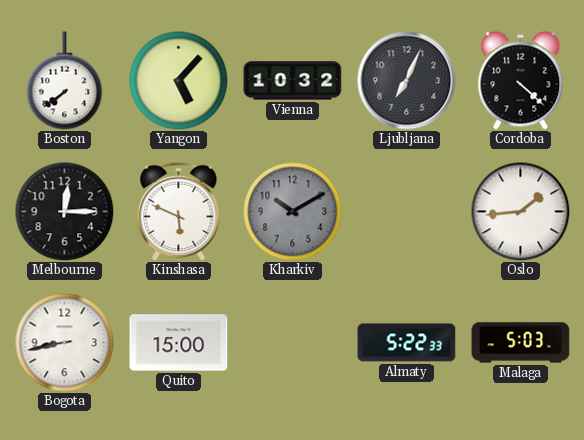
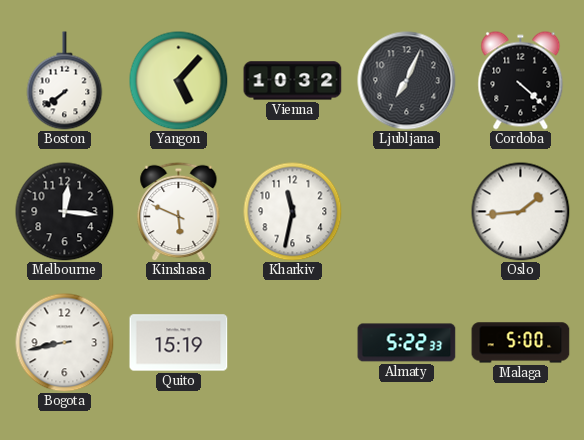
Melbourne: 12:15 -> 12:16
Kharkiv: 10:10 -> 11:32
Kharkiv dial: grey -> white
Quito: 15:00 -> 15:19
Malaga: 5:03 -> 5:00
